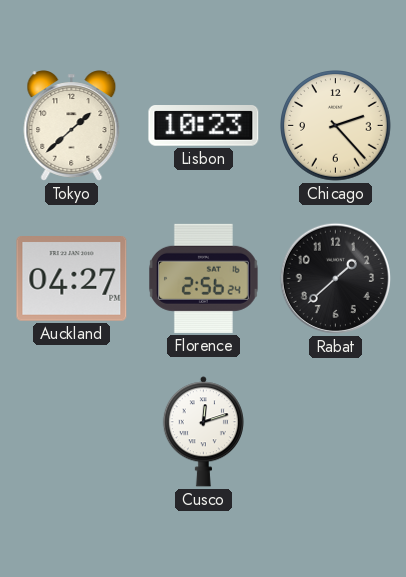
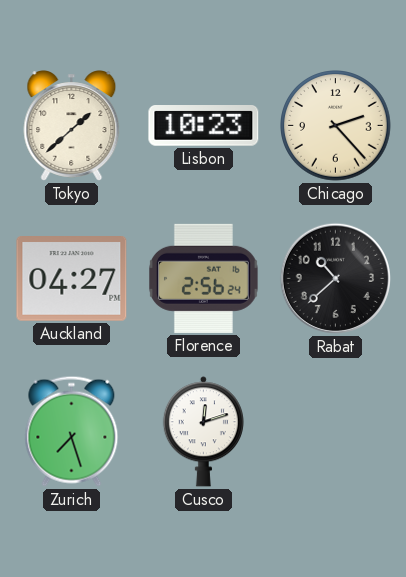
Rabat: 1:38 -> 10:38
Zurich: none -> 7:27
